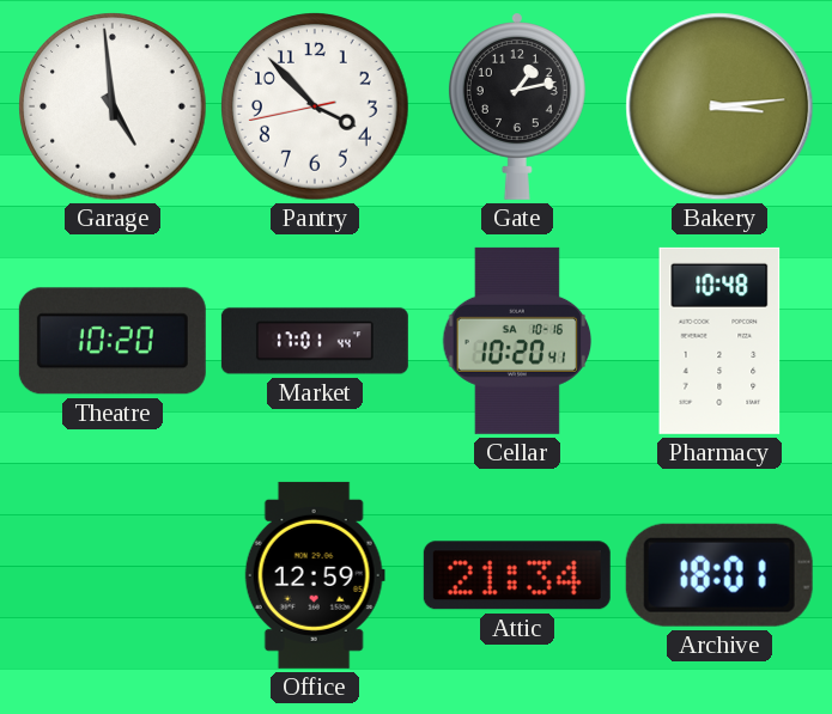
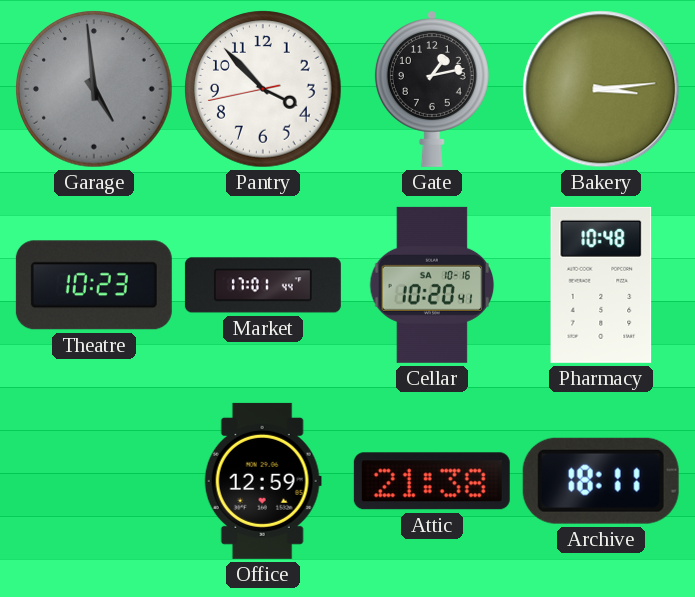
Garage dial: white -> grey
Theatre: 10:20 -> 10:23
Attic: 21:34 -> 21:38
Archive: 18:01 -> 18:11
